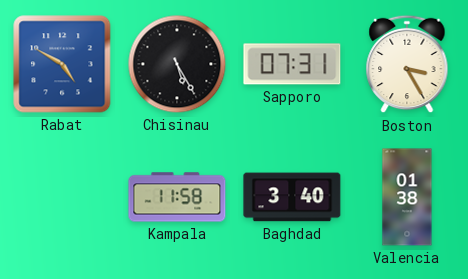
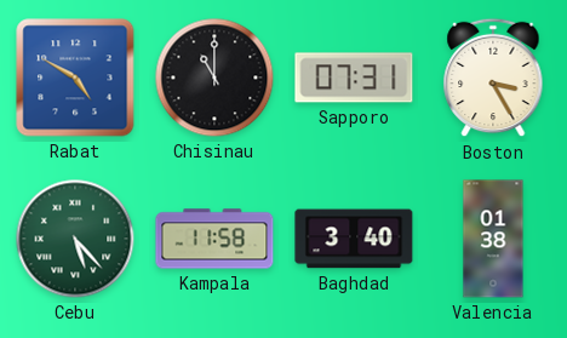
Chisinau: 5:25 -> 11:00
Cebu: none -> 5:23
